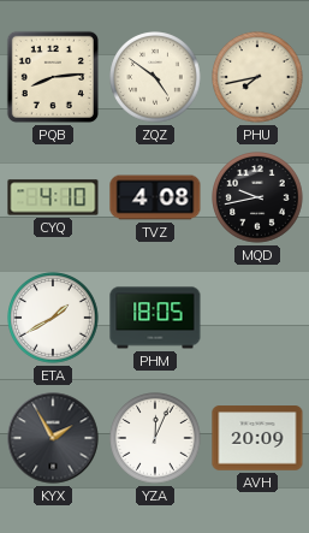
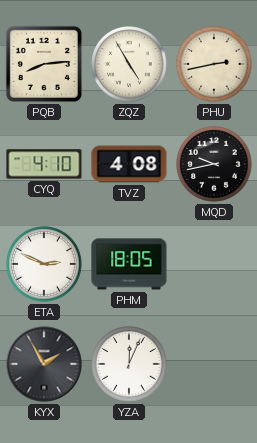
ZQZ: 4:51 -> 4:55
PHU: 7:43 -> 2:43
ETA: 1:40 -> 2:49
AVH: 20:09 -> none
